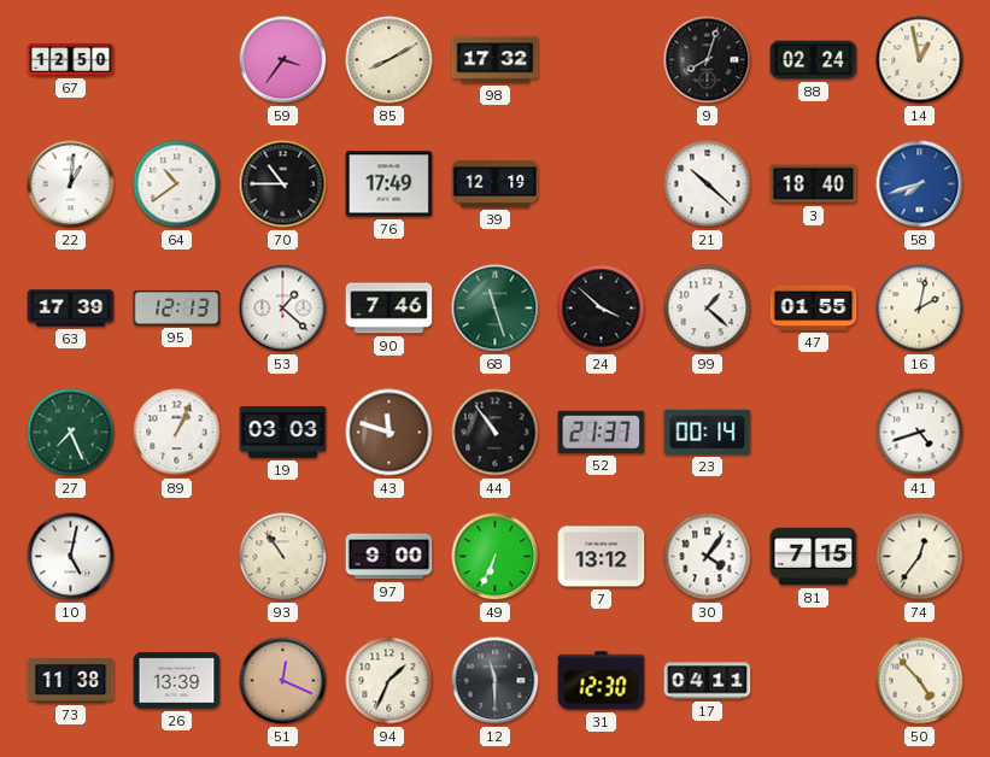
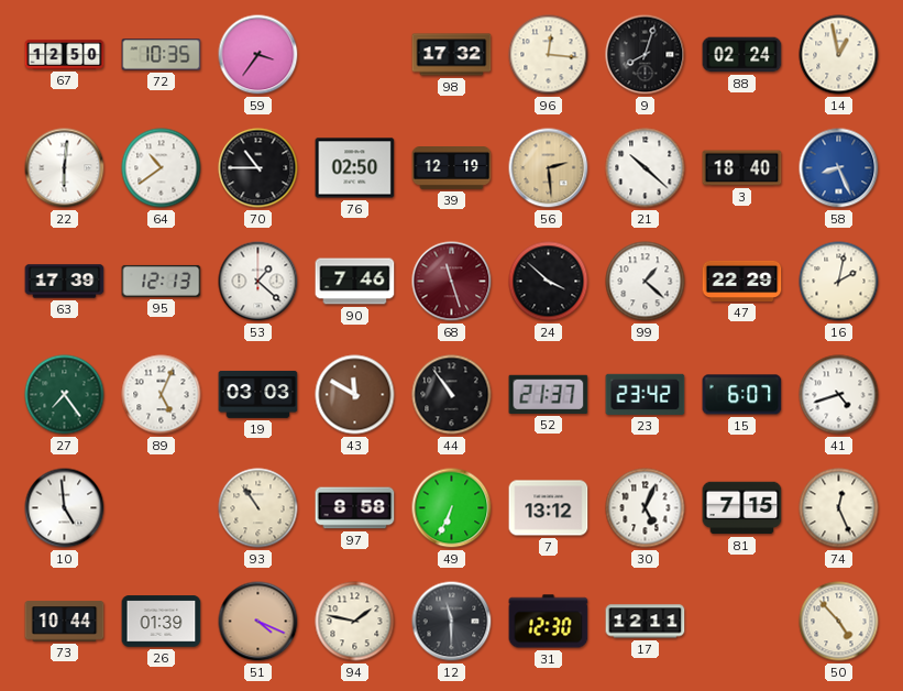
72: none -> 10:35
85: 8:10 -> none
96: none -> 12:16
22: 1:01 -> 6:01
76: 17:49 -> 02:50
56: none -> 2:29
58: 7:42 -> 8:26
68 dial: green -> burgundy
47: 01:55 -> 22:29
27: 7:26 -> 7:24
89: 1:04 -> 5:04
43: 11:48 -> 11:50
23: 00:14 -> 23:42
15: none -> 6:07
10: 5:02 -> 4:59
97: 9:00 -> 8:58
30: 4:06 -> 5:04
74: 12:36 -> 12:26
73: 11:38 -> 10:44
26: 13:39 -> 01:39
51: 12:19 -> 4:19
94: 1:34 -> 1:47
17: 04:11 -> 12:11
